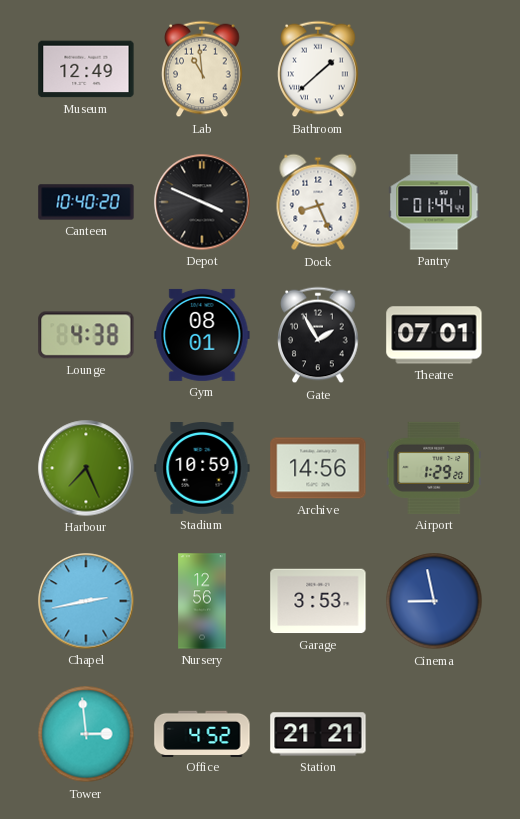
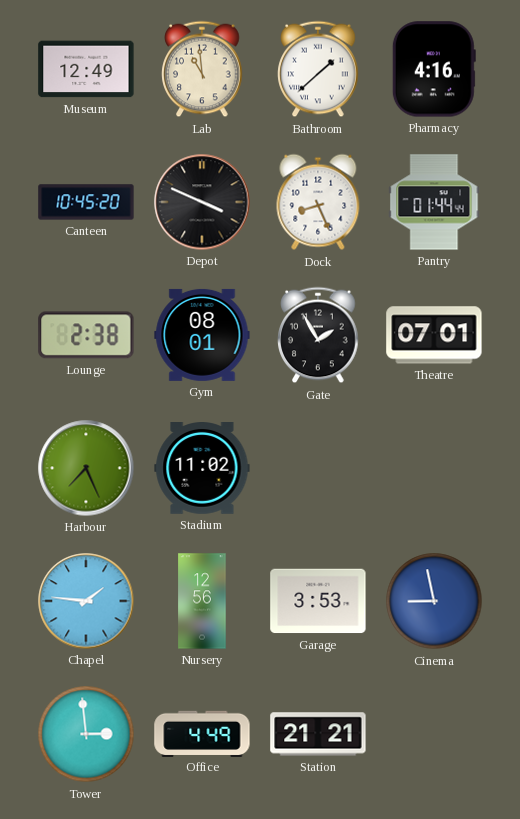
Pharmacy: none -> 4:16
Canteen: 10:40 -> 10:45
Lounge: 4:38 -> 2:38
Stadium: 10:59 -> 11:02
Archive: 14:56 -> none
Airport: 1:29 -> none
Chapel: 2:43 -> 1:46
Office: 4:52 -> 4:49
